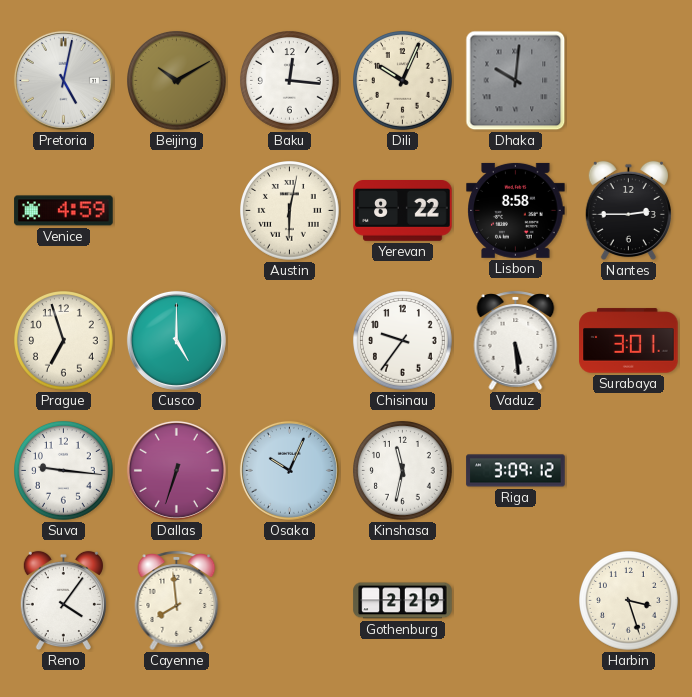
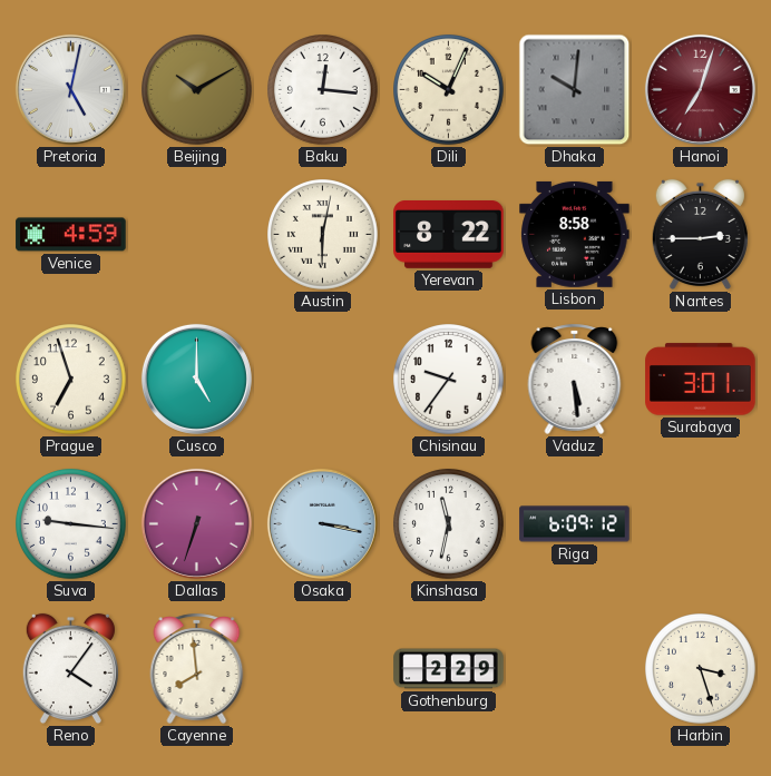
Hanoi: none -> 7:03
Osaka: 10:04 -> 3:17
Riga: 3:09 -> 6:09
